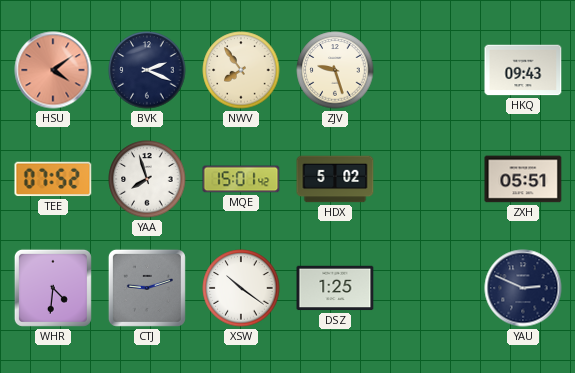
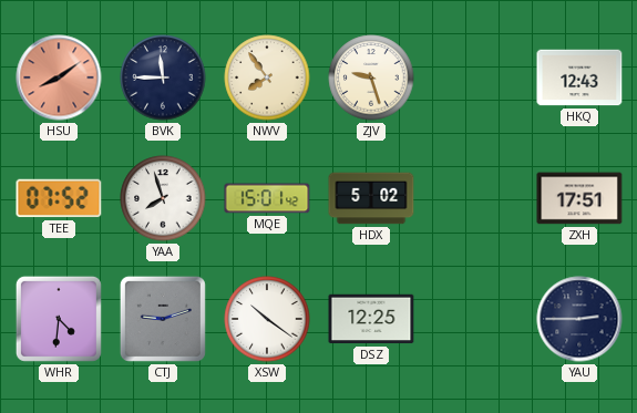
HSU: 4:09 -> 8:09
BVK: 2:19 -> 11:45
HKQ: 09:43 -> 12:43
ZXH: 05:51 -> 17:51
DSZ: 1:25 -> 12:25
YAU: 2:49 -> 2:45
